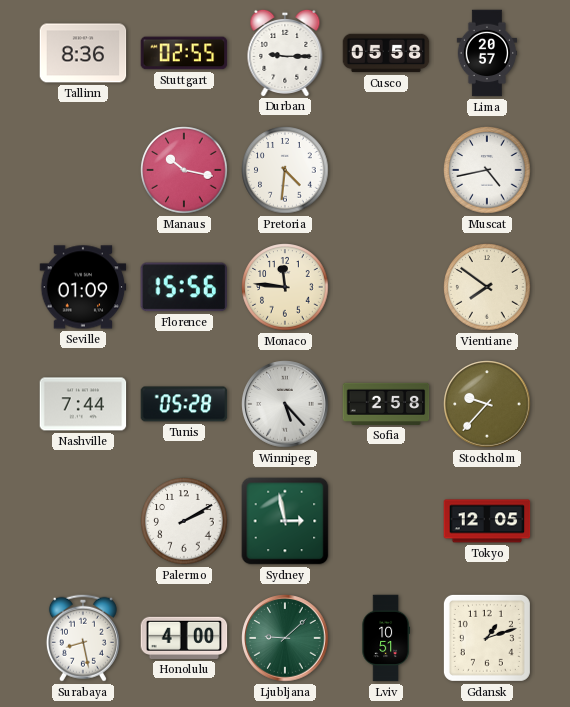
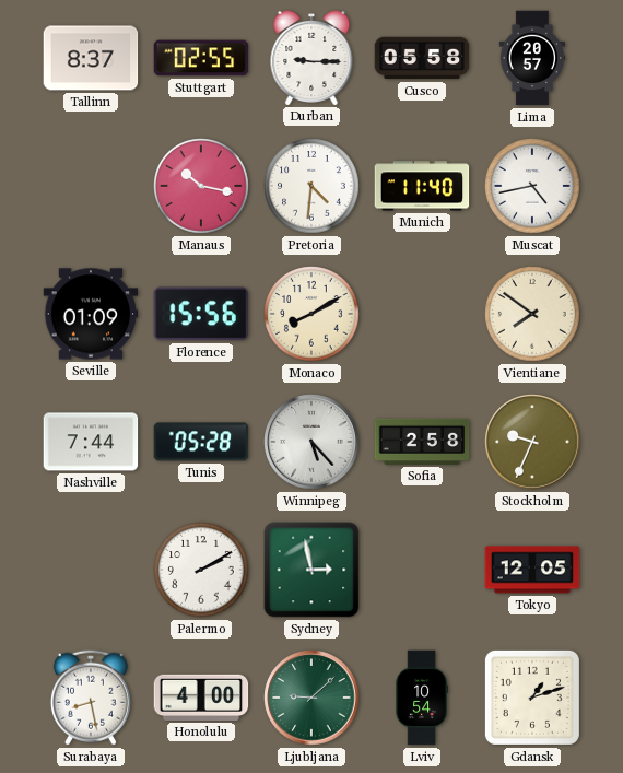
Tallinn: 8:36 -> 8:37
Munich: none -> 11:40
Monaco: 11:46 -> 8:10
Stockholm: 9:37 -> 9:34
Lviv: 10:51 -> 10:54
